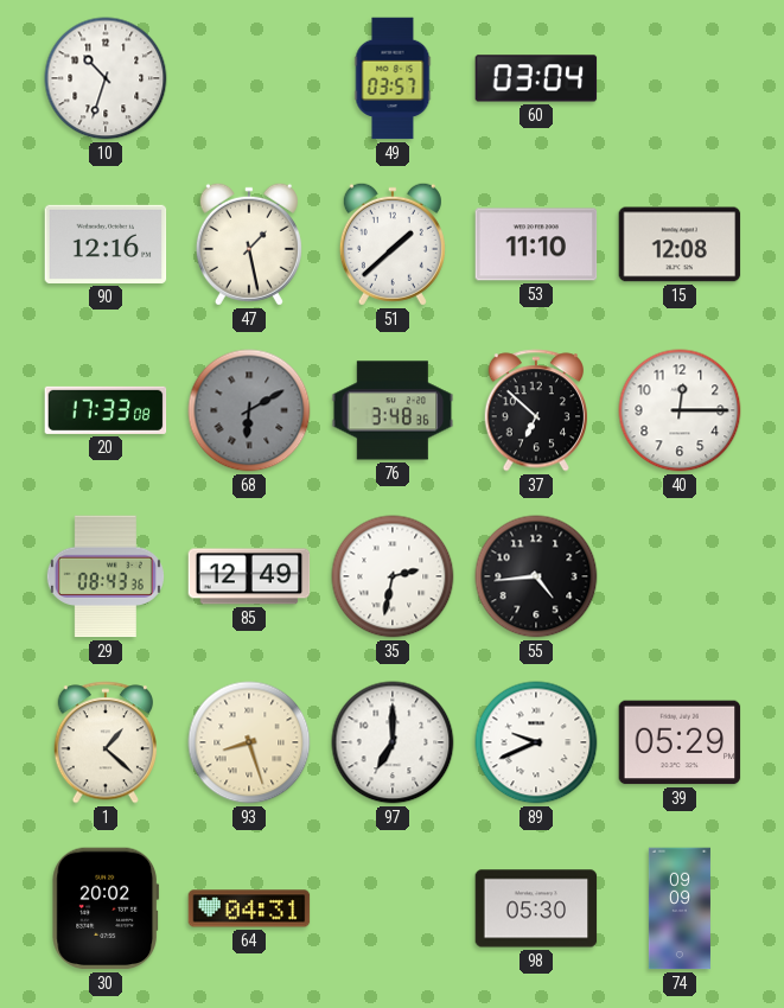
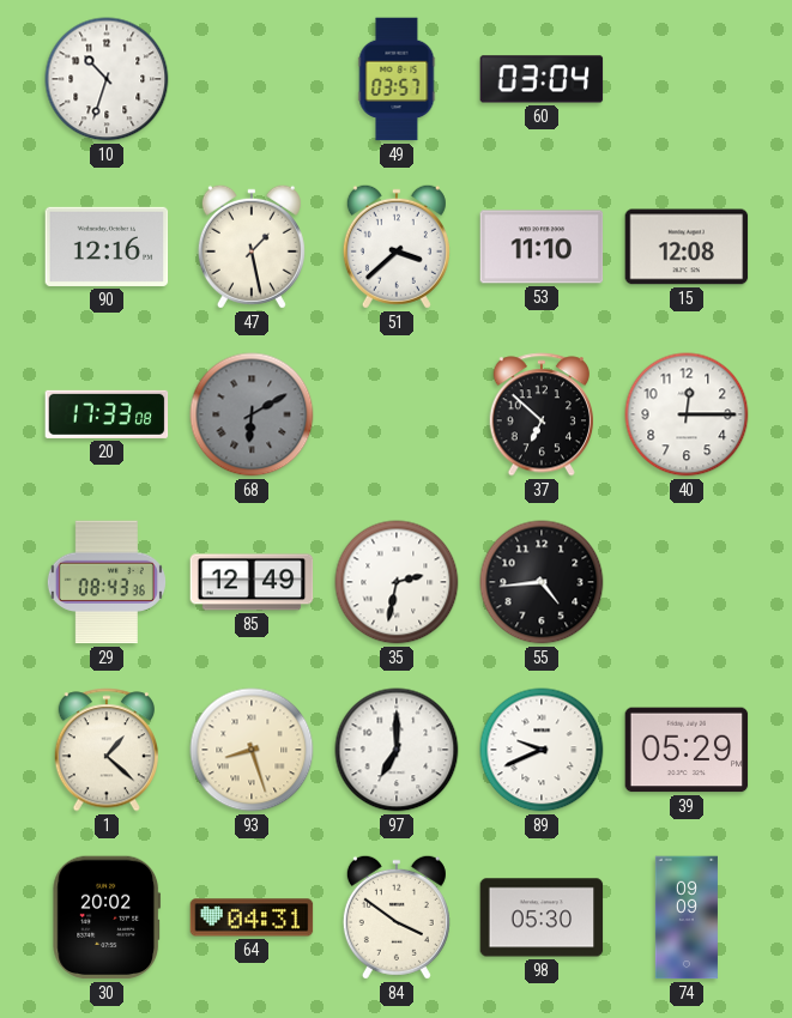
51: 1:38 -> 3:38
76: 3:48 -> none
84: none -> 3:51
